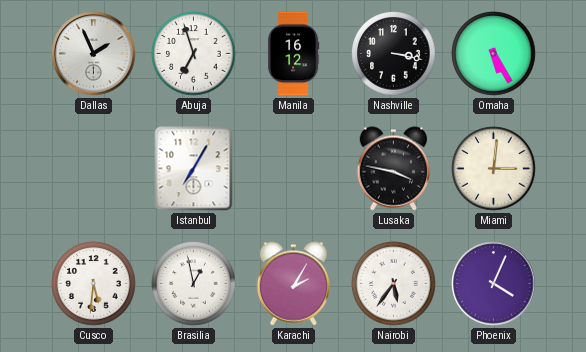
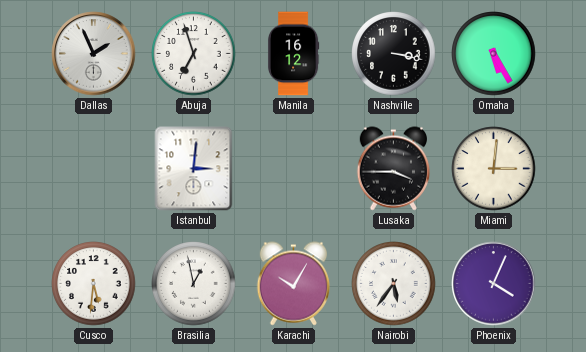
Istanbul: 7:05 -> 3:01
Lusaka: 3:47 -> 3:45
Karachi: 2:05 -> 10:05
